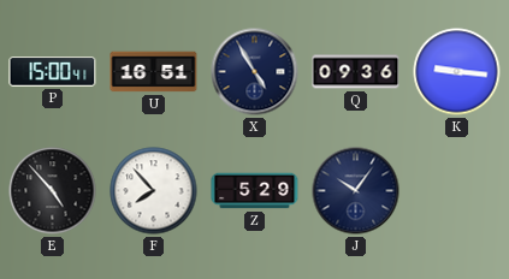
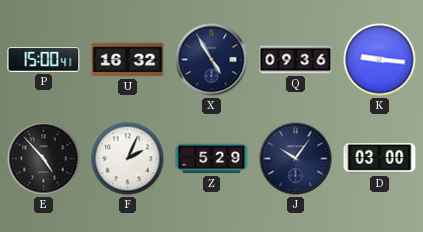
U: 16:51 -> 16:32
F: 7:53 -> 2:04
D: none -> 03:00
